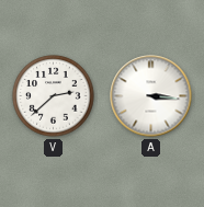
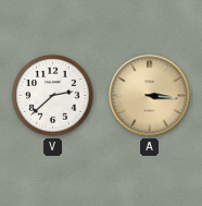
A dial: white -> champagne
